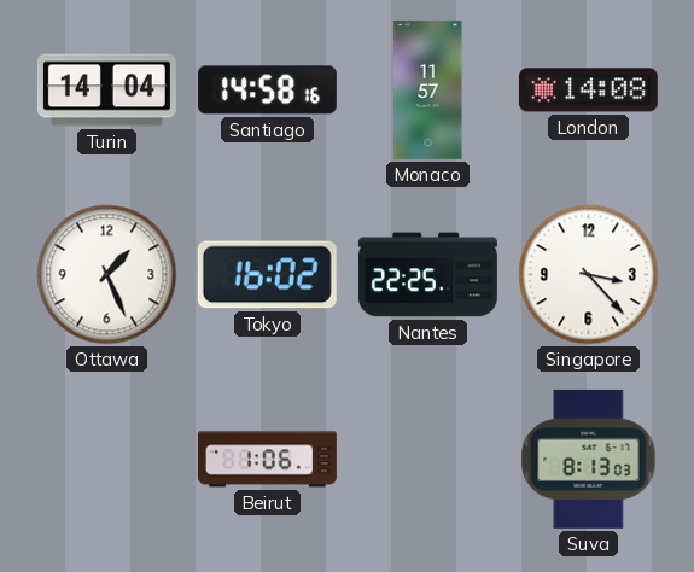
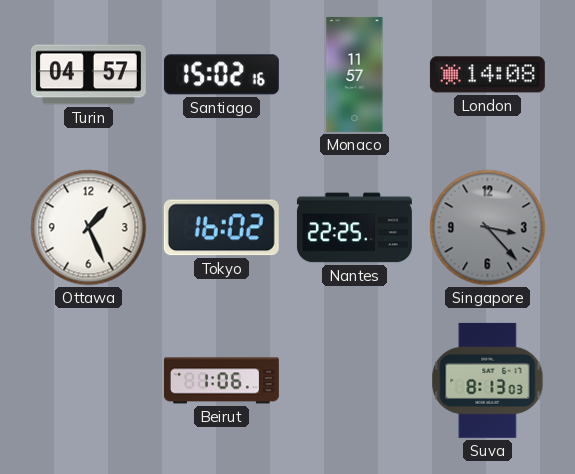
Turin: 14:04 -> 04:57
Santiago: 14:58 -> 15:02
Singapore dial: white -> grey
